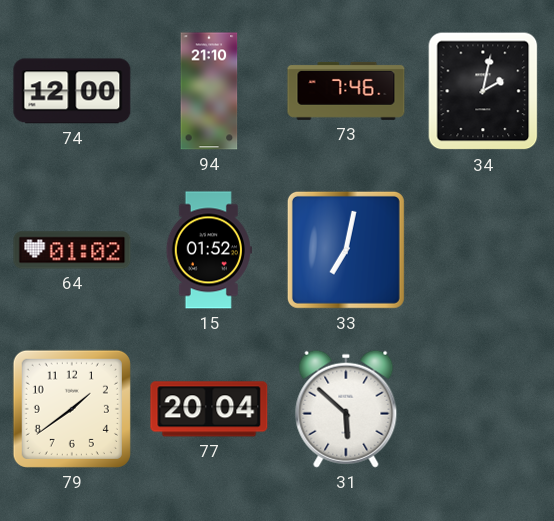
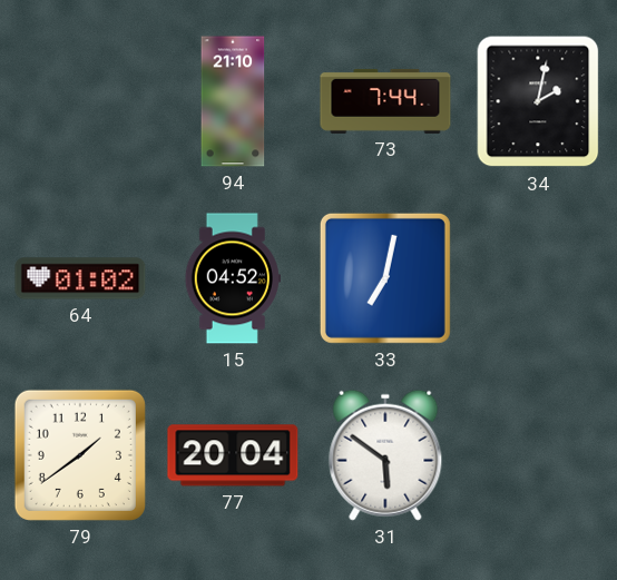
74: 12:00 -> none
73: 7:46 -> 7:44
15: 01:52 -> 04:52
31: 5:52 -> 5:51
